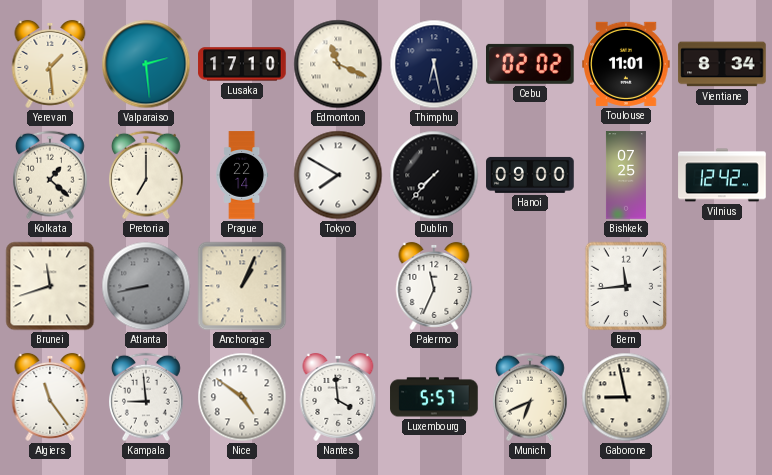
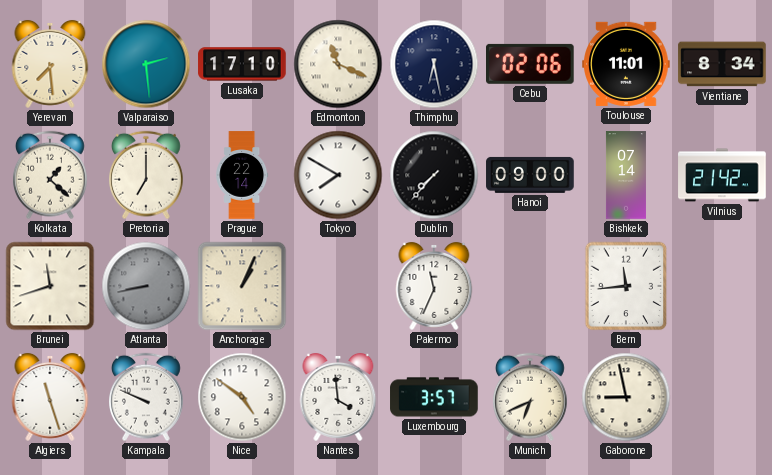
Yerevan: 1:29 -> 7:29
Cebu: 02:02 -> 02:06
Bishkek: 07:25 -> 07:14
Vilnius: 12:42 -> 21:42
Algiers: 11:24 -> 11:27
Kampala: 8:59 -> 9:49
Luxembourg: 5:57 -> 3:57
